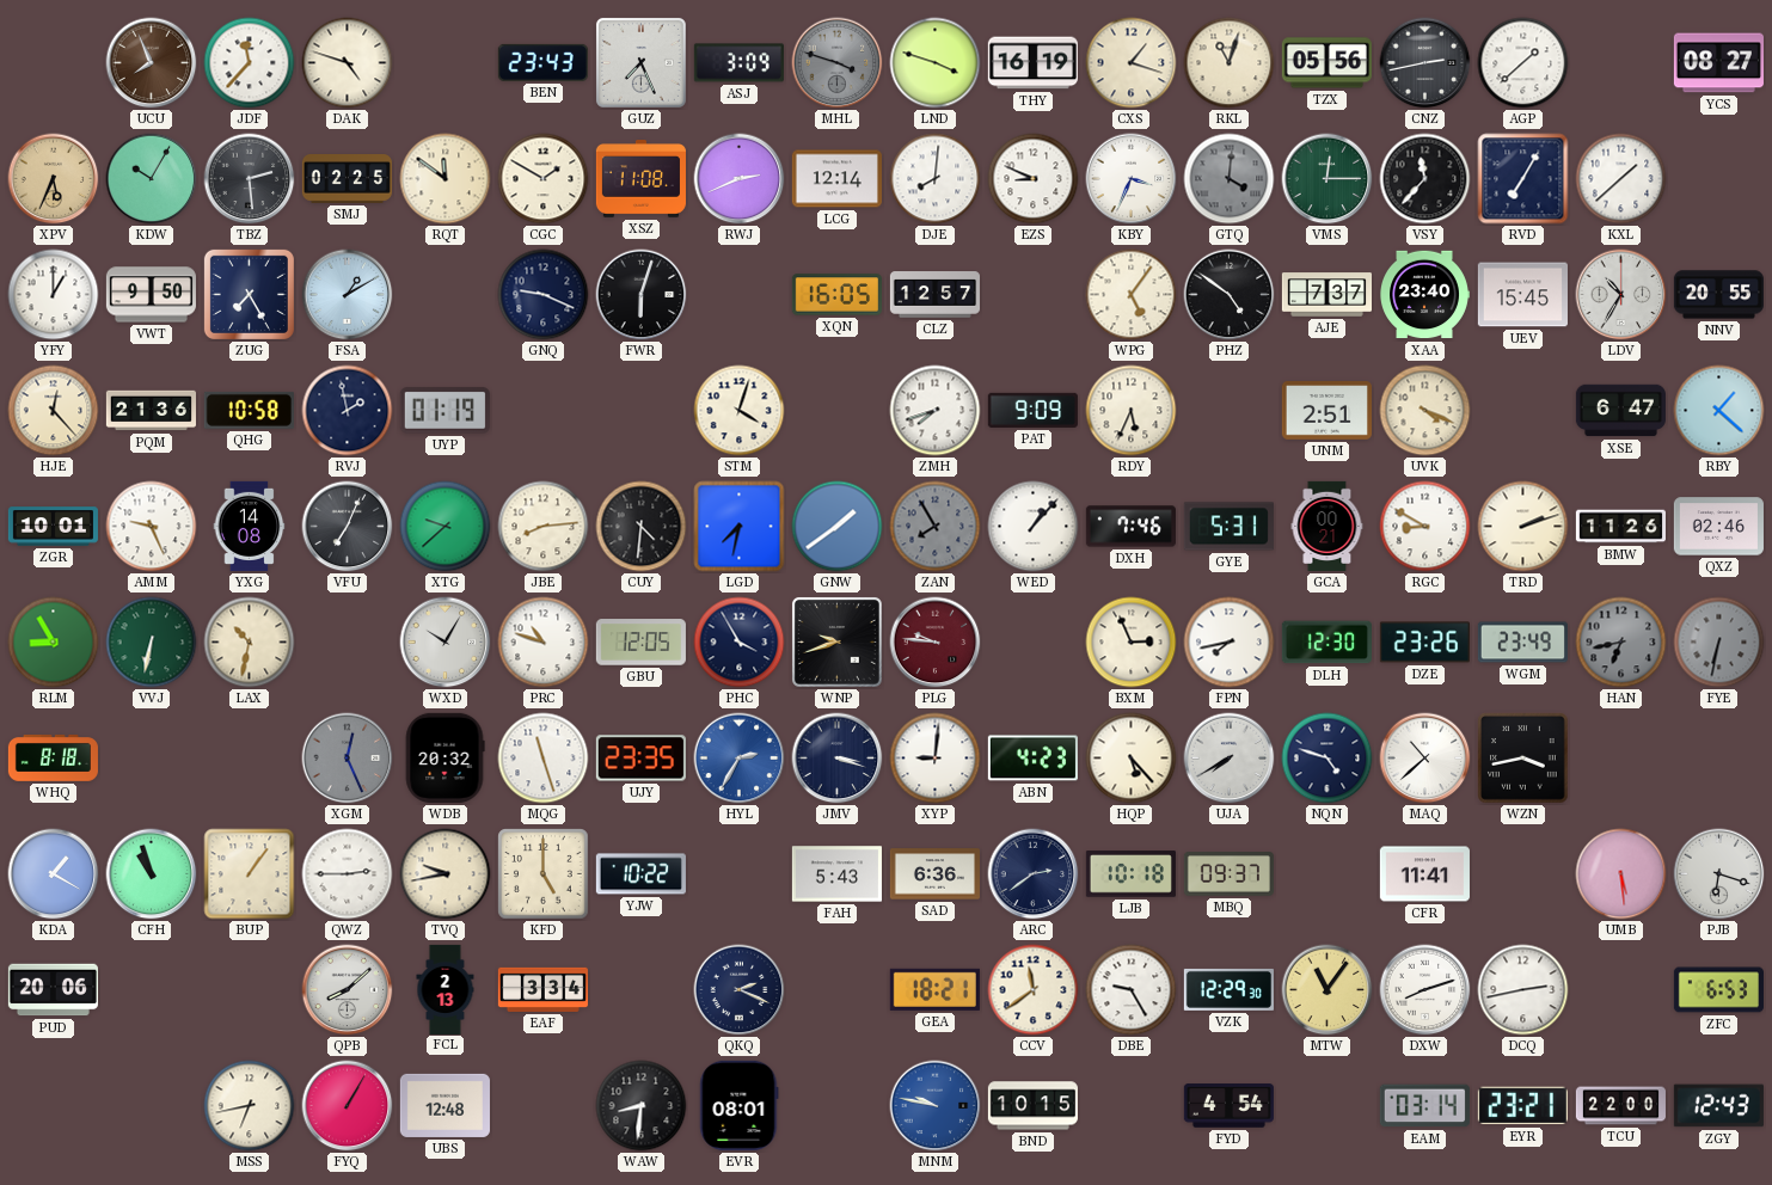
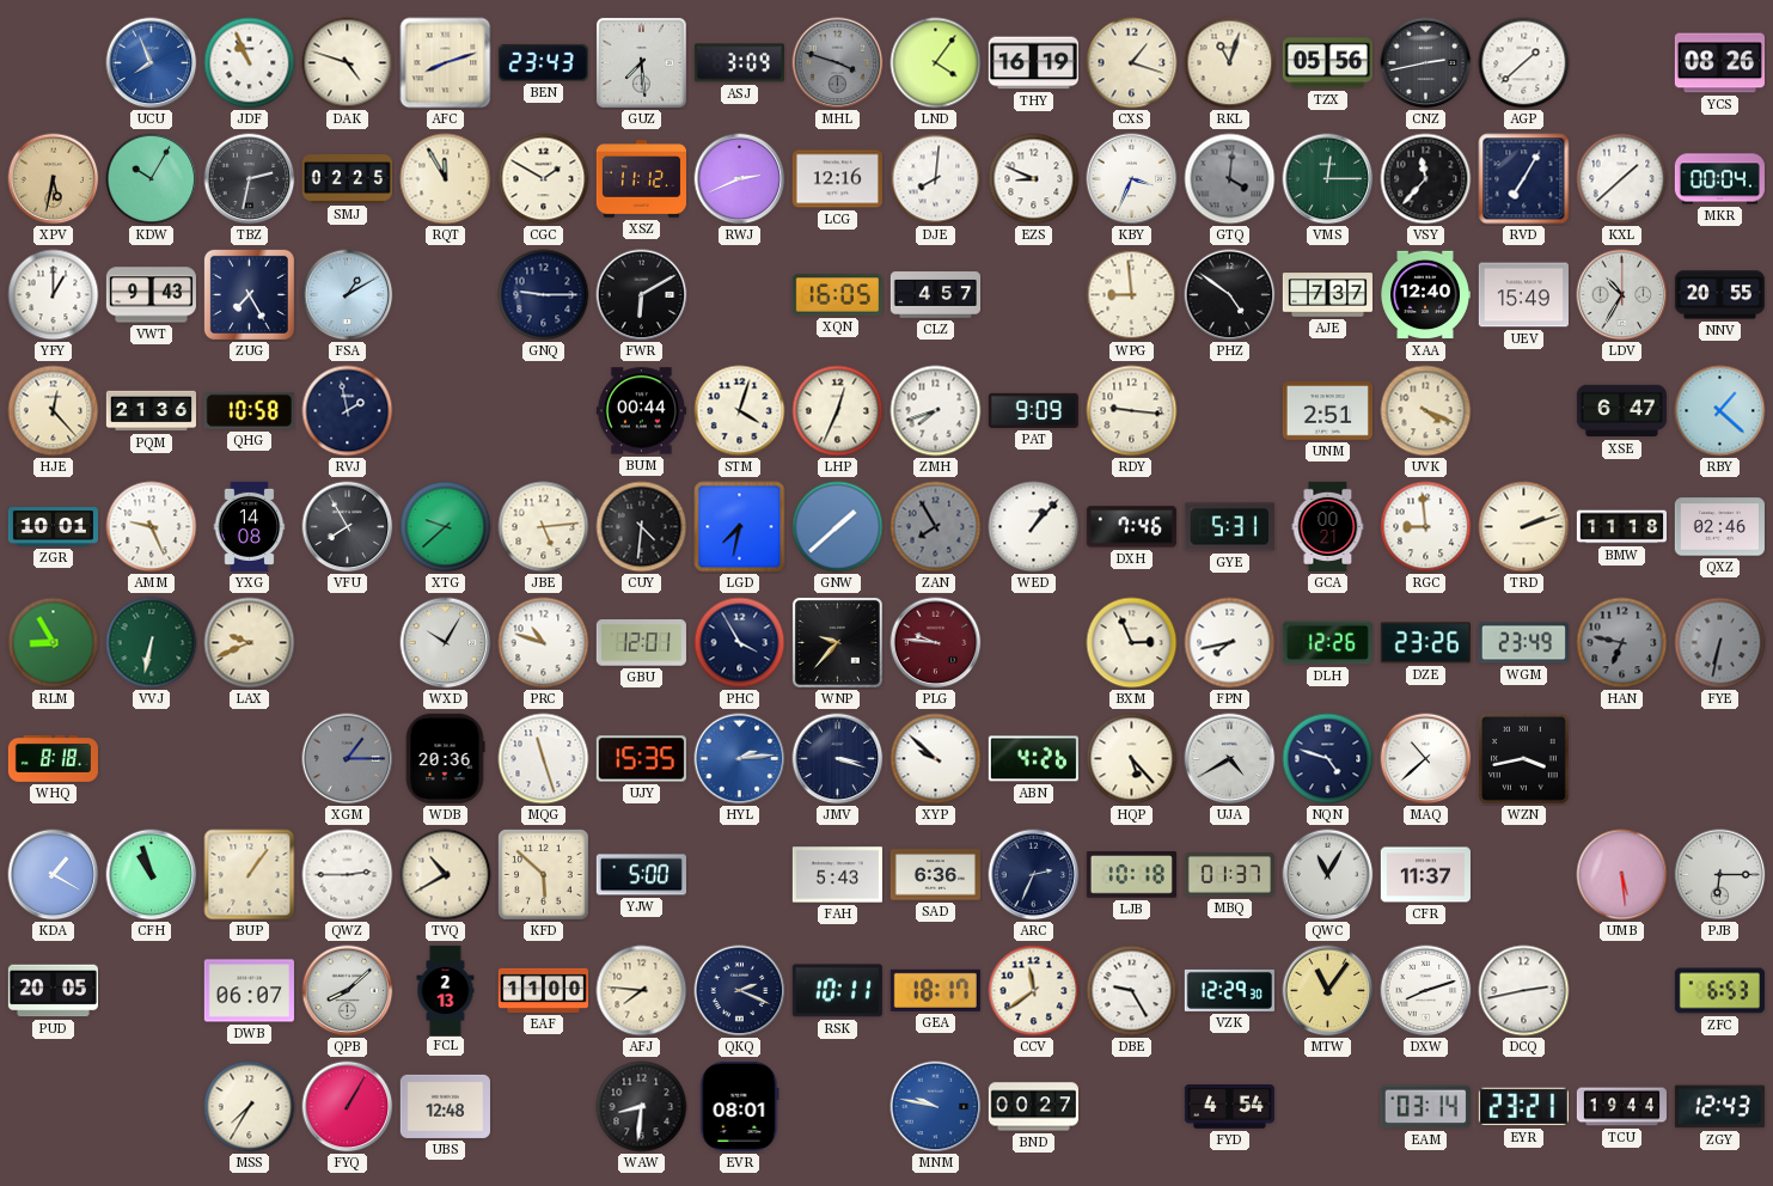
UCU dial: brown -> blue
JDF: 11:37 -> 10:56
AFC: none -> 8:12
GUZ: 7:26 -> 7:29
LND: 3:48 -> 4:06
YCS: 08:27 -> 08:26
XPV: 5:34 -> 5:32
TBZ: 2:29 -> 2:32
RQT: 11:51 -> 11:55
XSZ: 11:08 -> 11:12
LCG: 12:14 -> 12:16
MKR: none -> 00:04
VWT: 9:50 -> 9:43
GNQ: 9:19 -> 9:15
FWR: 6:03 -> 6:10
CLZ: 12:57 -> 4:57
WPG: 5:06 -> 8:59
XAA: 23:40 -> 12:40
UEV: 15:45 -> 15:49
UYP: 01:19 -> none
BUM: none -> 00:44
LHP: none -> 12:34
RDY: 5:34 -> 9:16
VFU: 7:04 -> 7:55
JBE: 8:14 -> 5:14
GNW: 1:39 -> 1:38
RGC: 8:50 -> 8:59
BMW: 11:26 -> 11:18
LAX: 10:32 -> 9:41
GBU: 12:05 -> 12:01
WNP: 9:42 -> 9:37
DLH: 12:30 -> 12:26
HAN: 6:43 -> 6:47
XGM: 12:26 -> 1:15
WDB: 20:32 -> 20:36
UJY: 23:35 -> 15:35
HYL: 2:35 -> 2:14
XYP: 9:01 -> 9:52
ABN: 4:23 -> 4:26
UJA: 7:40 -> 4:40
TVQ: 9:43 -> 10:40
KFD: 5:00 -> 5:52
YJW: 10:22 -> 5:00
ARC: 2:39 -> 2:34
MBQ: 09:37 -> 01:37
QWC: none -> 11:05
CFR: 11:41 -> 11:37
PJB: 6:18 -> 6:15
PUD: 20:06 -> 20:05
DWB: none -> 06:07
EAF: 3:34 -> 11:00
AFJ: none -> 7:46
RSK: none -> 10:11
GEA: 18:21 -> 18:17
MSS: 6:43 -> 7:35
BND: 10:15 -> 00:27
TCU: 22:00 -> 19:44
